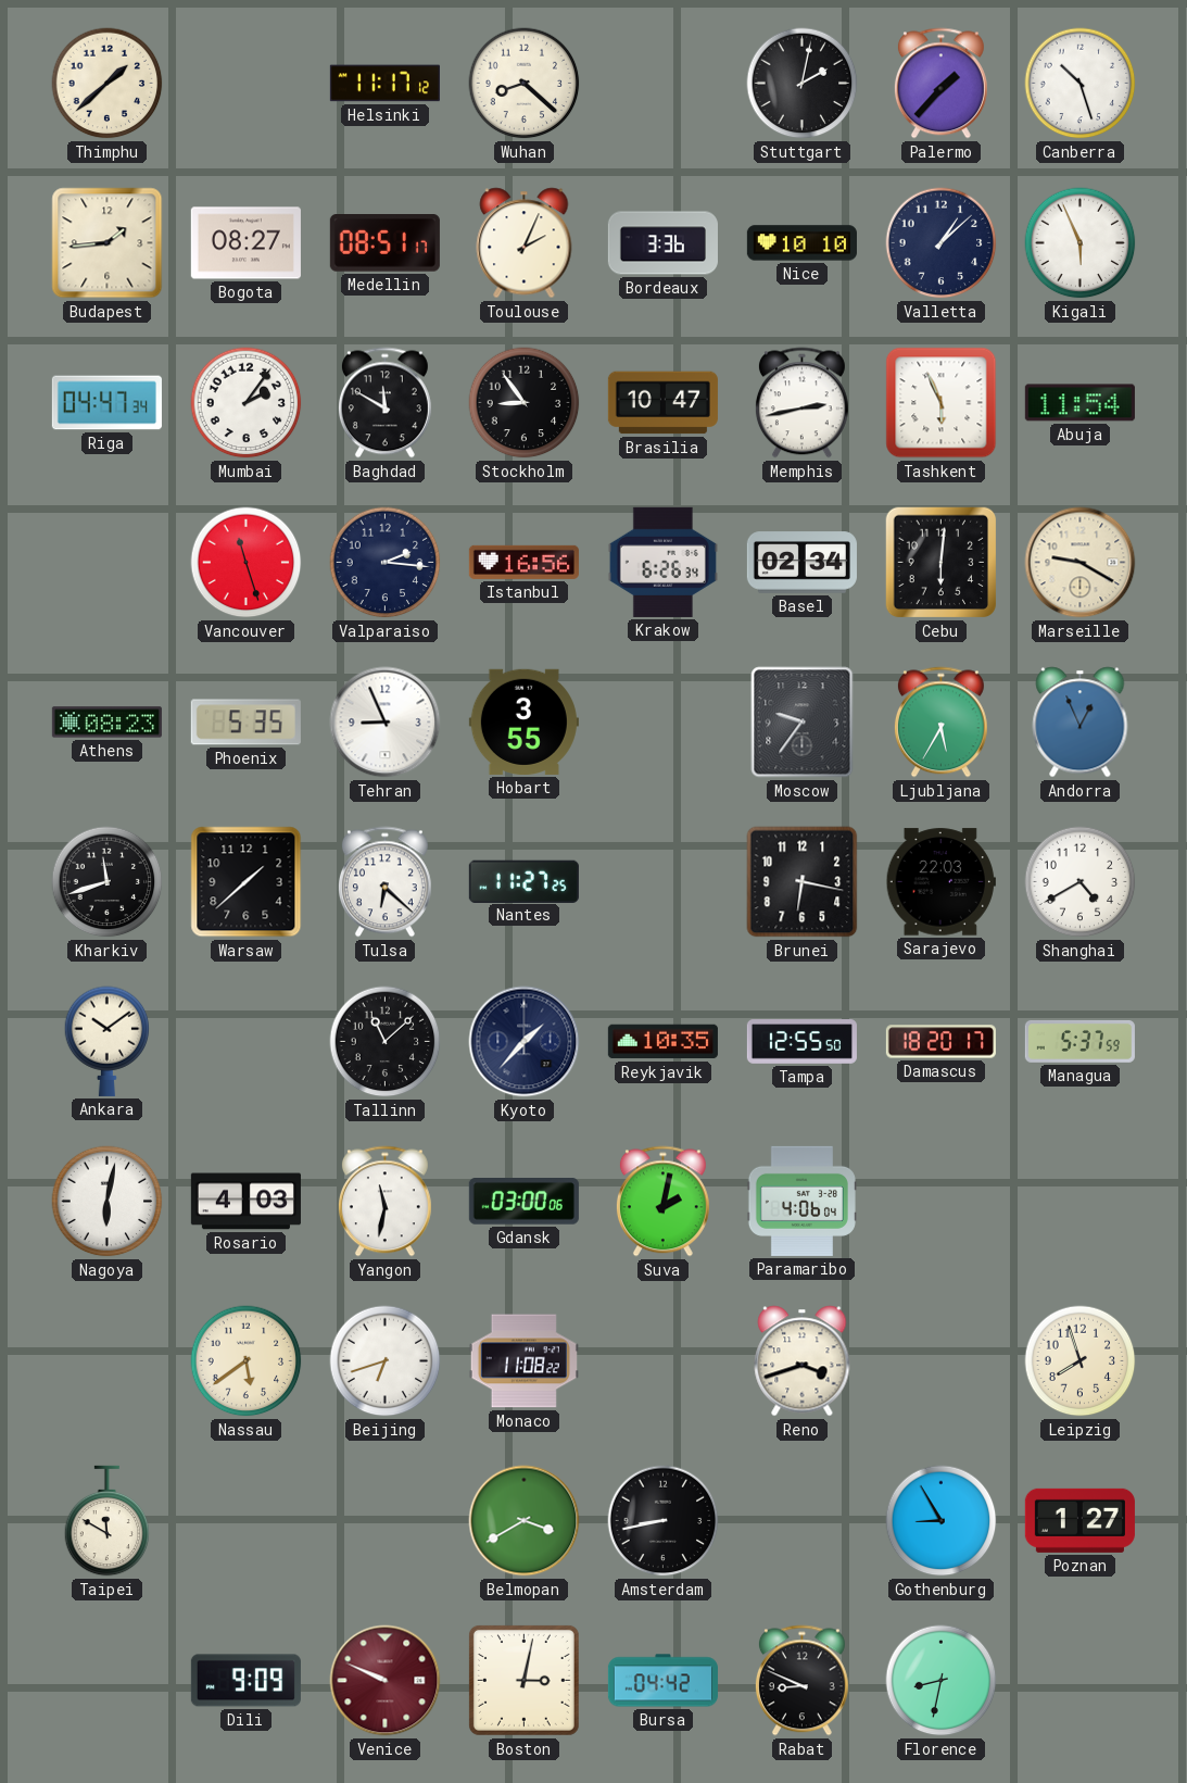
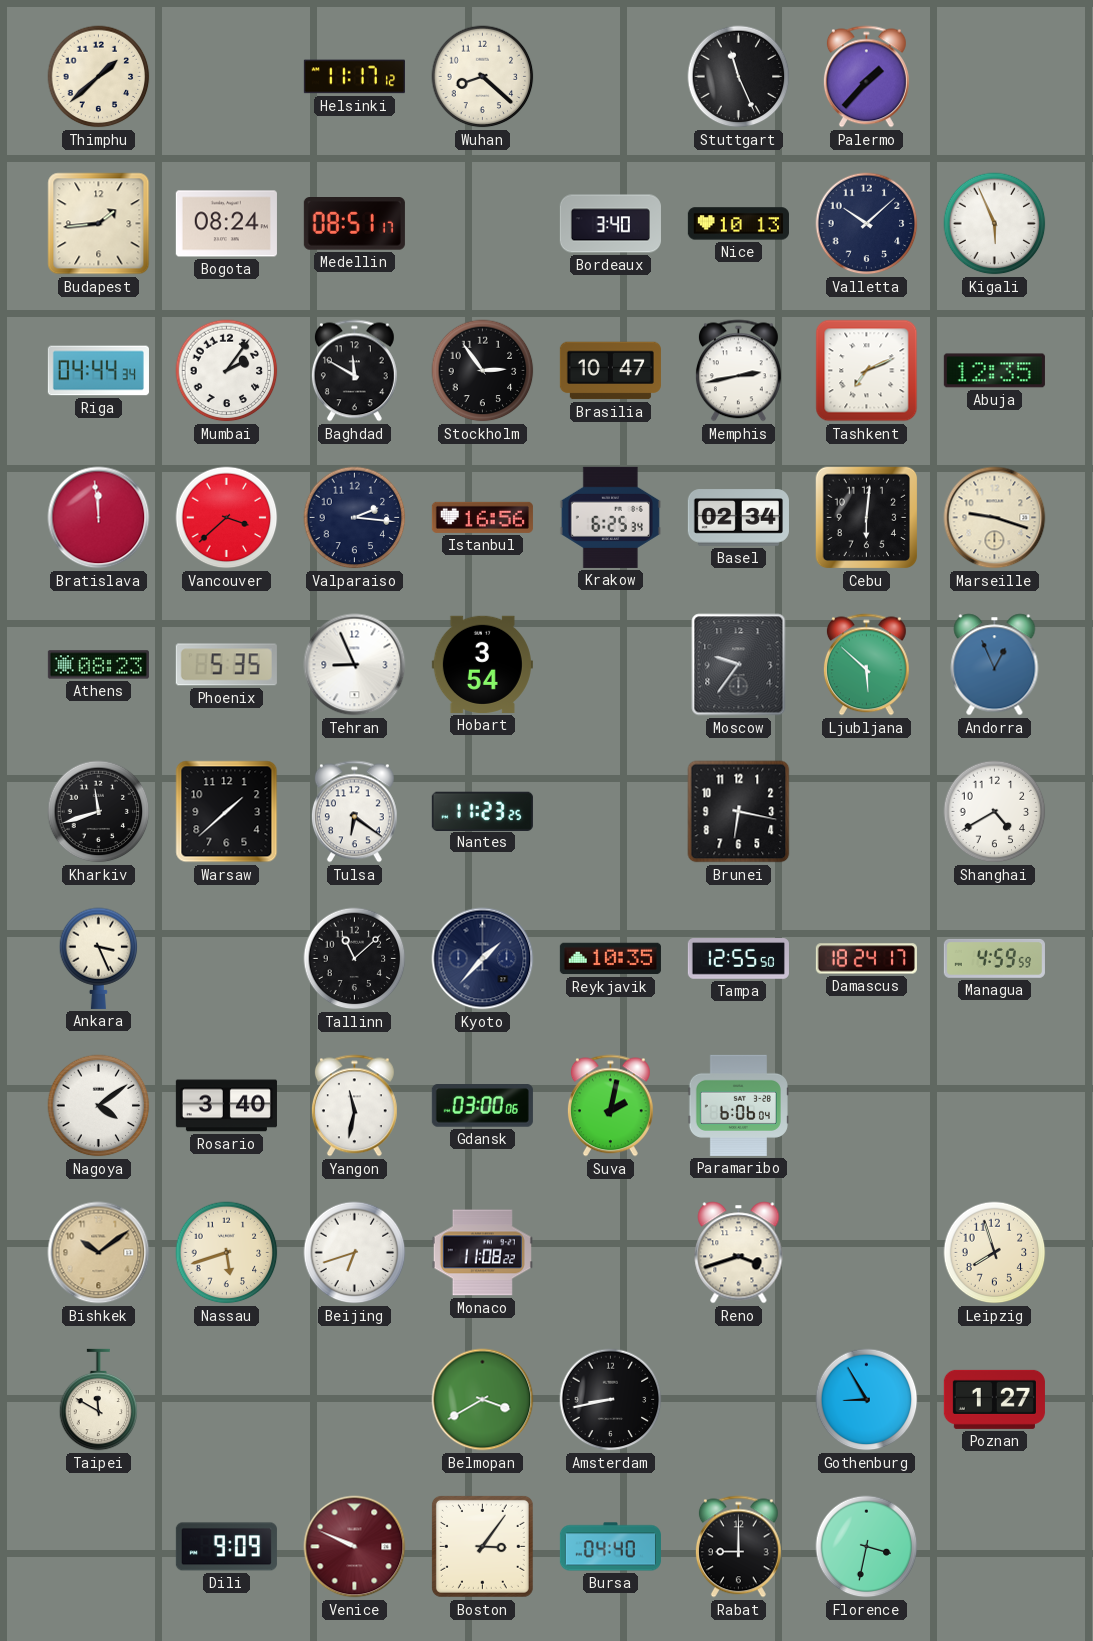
Stuttgart: 2:02 -> 11:26
Canberra: 10:27 -> none
Bogota: 08:27 -> 08:24
Toulouse: 2:04 -> none
Bordeaux: 3:36 -> 3:40
Nice: 10:10 -> 10:13
Valletta: 1:08 -> 10:08
Riga: 04:47 -> 04:44
Stockholm: 8:54 -> 2:54
Tashkent: 5:56 -> 7:11
Abuja: 11:54 -> 12:35
Bratislava: none -> 11:59
Vancouver: 11:27 -> 3:38
Krakow: 6:26 -> 6:25
Marseille: 9:20 -> 9:18
Hobart: 3:55 -> 3:54
Ljubljana: 5:35 -> 5:52
Tulsa: 6:22 -> 6:21
Nantes: 11:27 -> 11:23
Sarajevo: 22:03 -> none
Ankara: 10:09 -> 3:26
Damascus: 18:20 -> 18:24
Managua: 5:37 -> 4:59
Nagoya: 6:02 -> 4:09
Rosario: 4:03 -> 3:40
Paramaribo: 4:06 -> 6:06
Bishkek: none -> 10:09
Nassau: 5:39 -> 5:42
Boston: 3:02 -> 3:06
Bursa: 04:42 -> 04:40
Rabat: 8:49 -> 9:00
Florence: 8:32 -> 3:32
